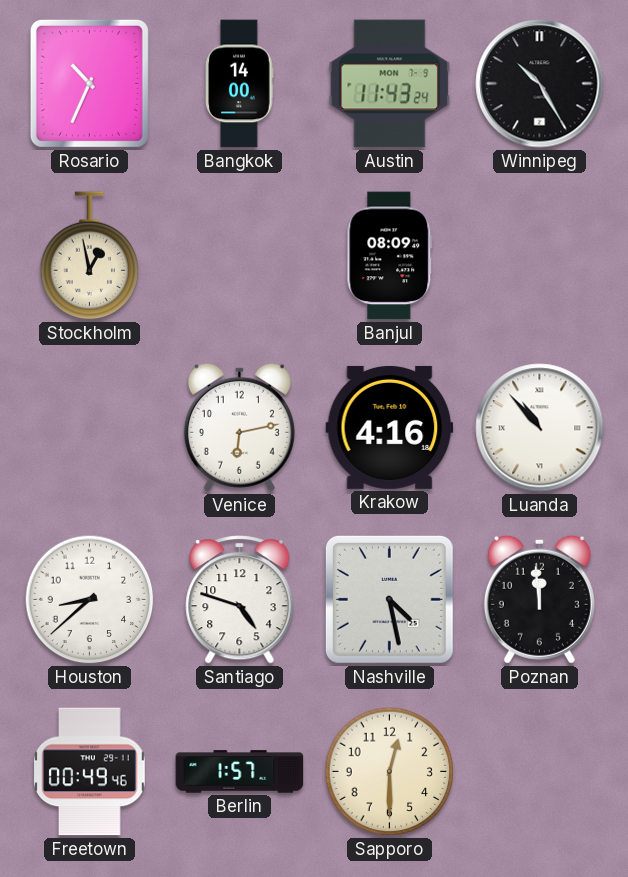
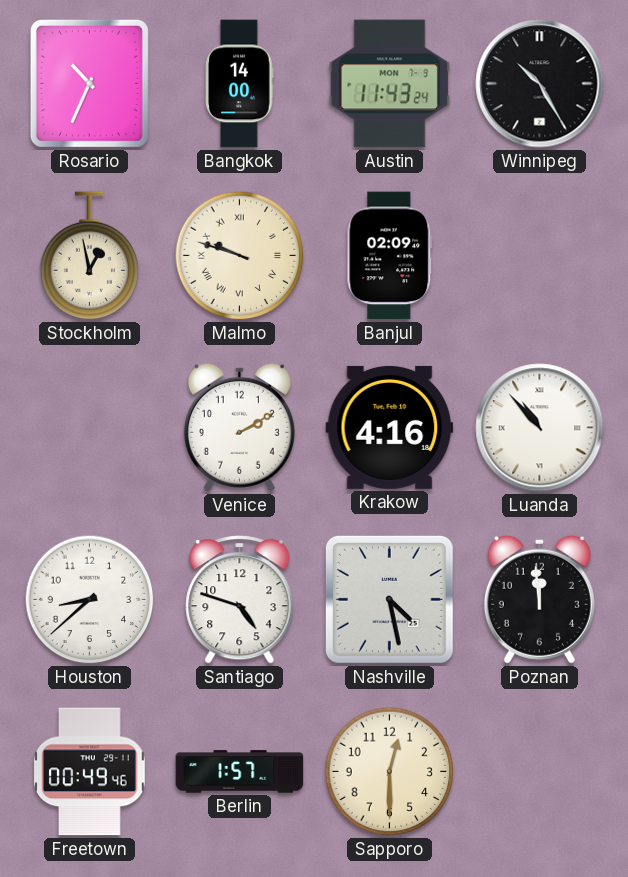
Malmo: none -> 9:48
Banjul: 08:09 -> 02:09
Venice: 6:13 -> 2:10
